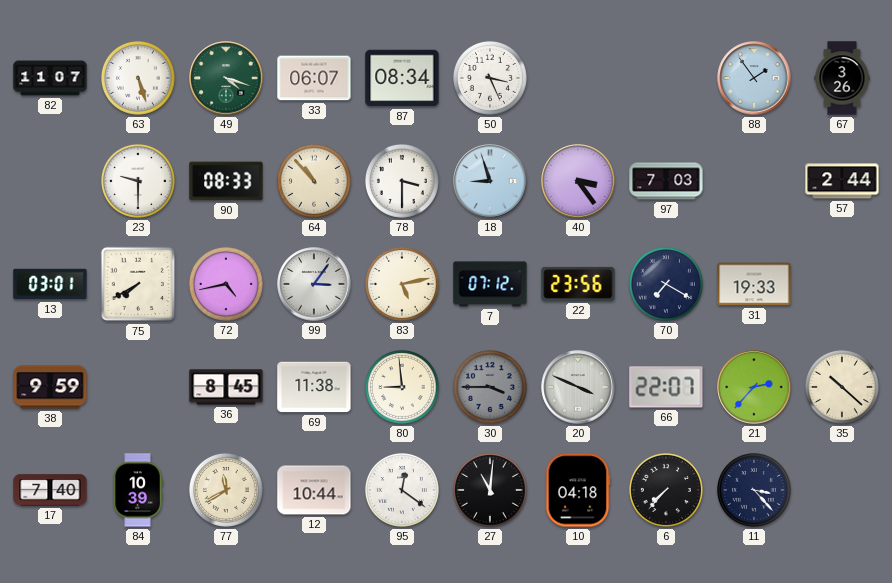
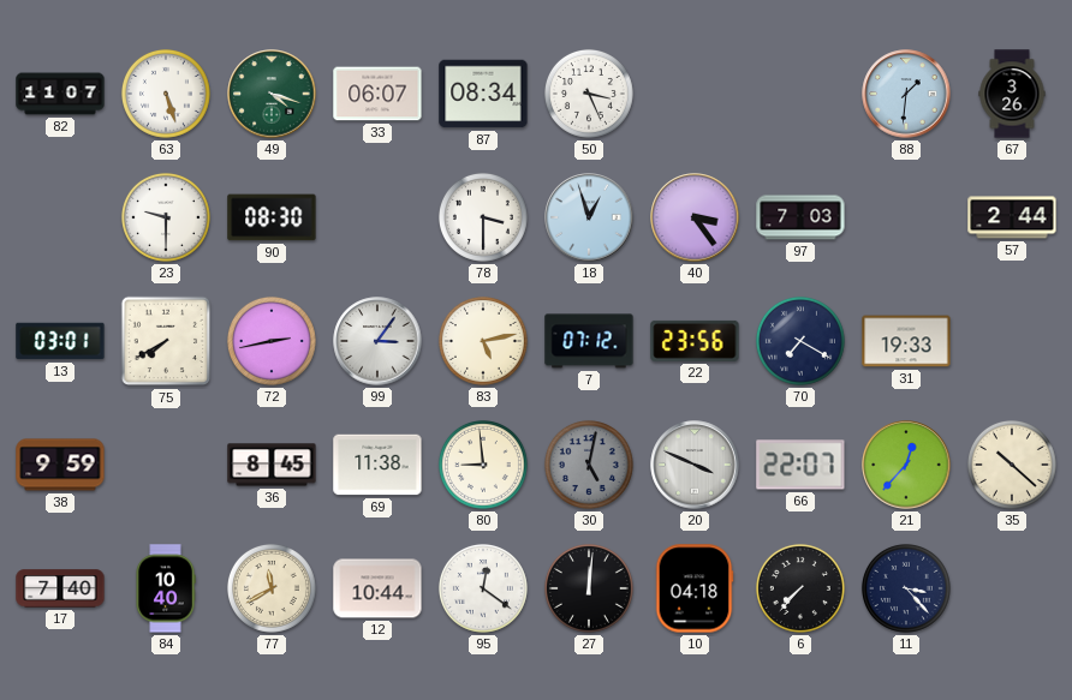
88: 1:54 -> 1:31
90: 08:33 -> 08:30
64: 10:53 -> none
18: 8:57 -> 12:57
72: 4:43 -> 2:43
30: 3:45 -> 5:02
21: 2:37 -> 12:37
84: 10:39 -> 10:40
27: 11:01 -> 12:01
